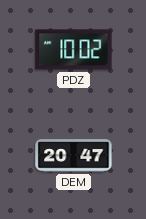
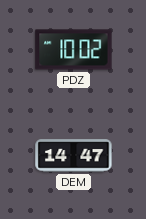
DEM: 20:47 -> 14:47
